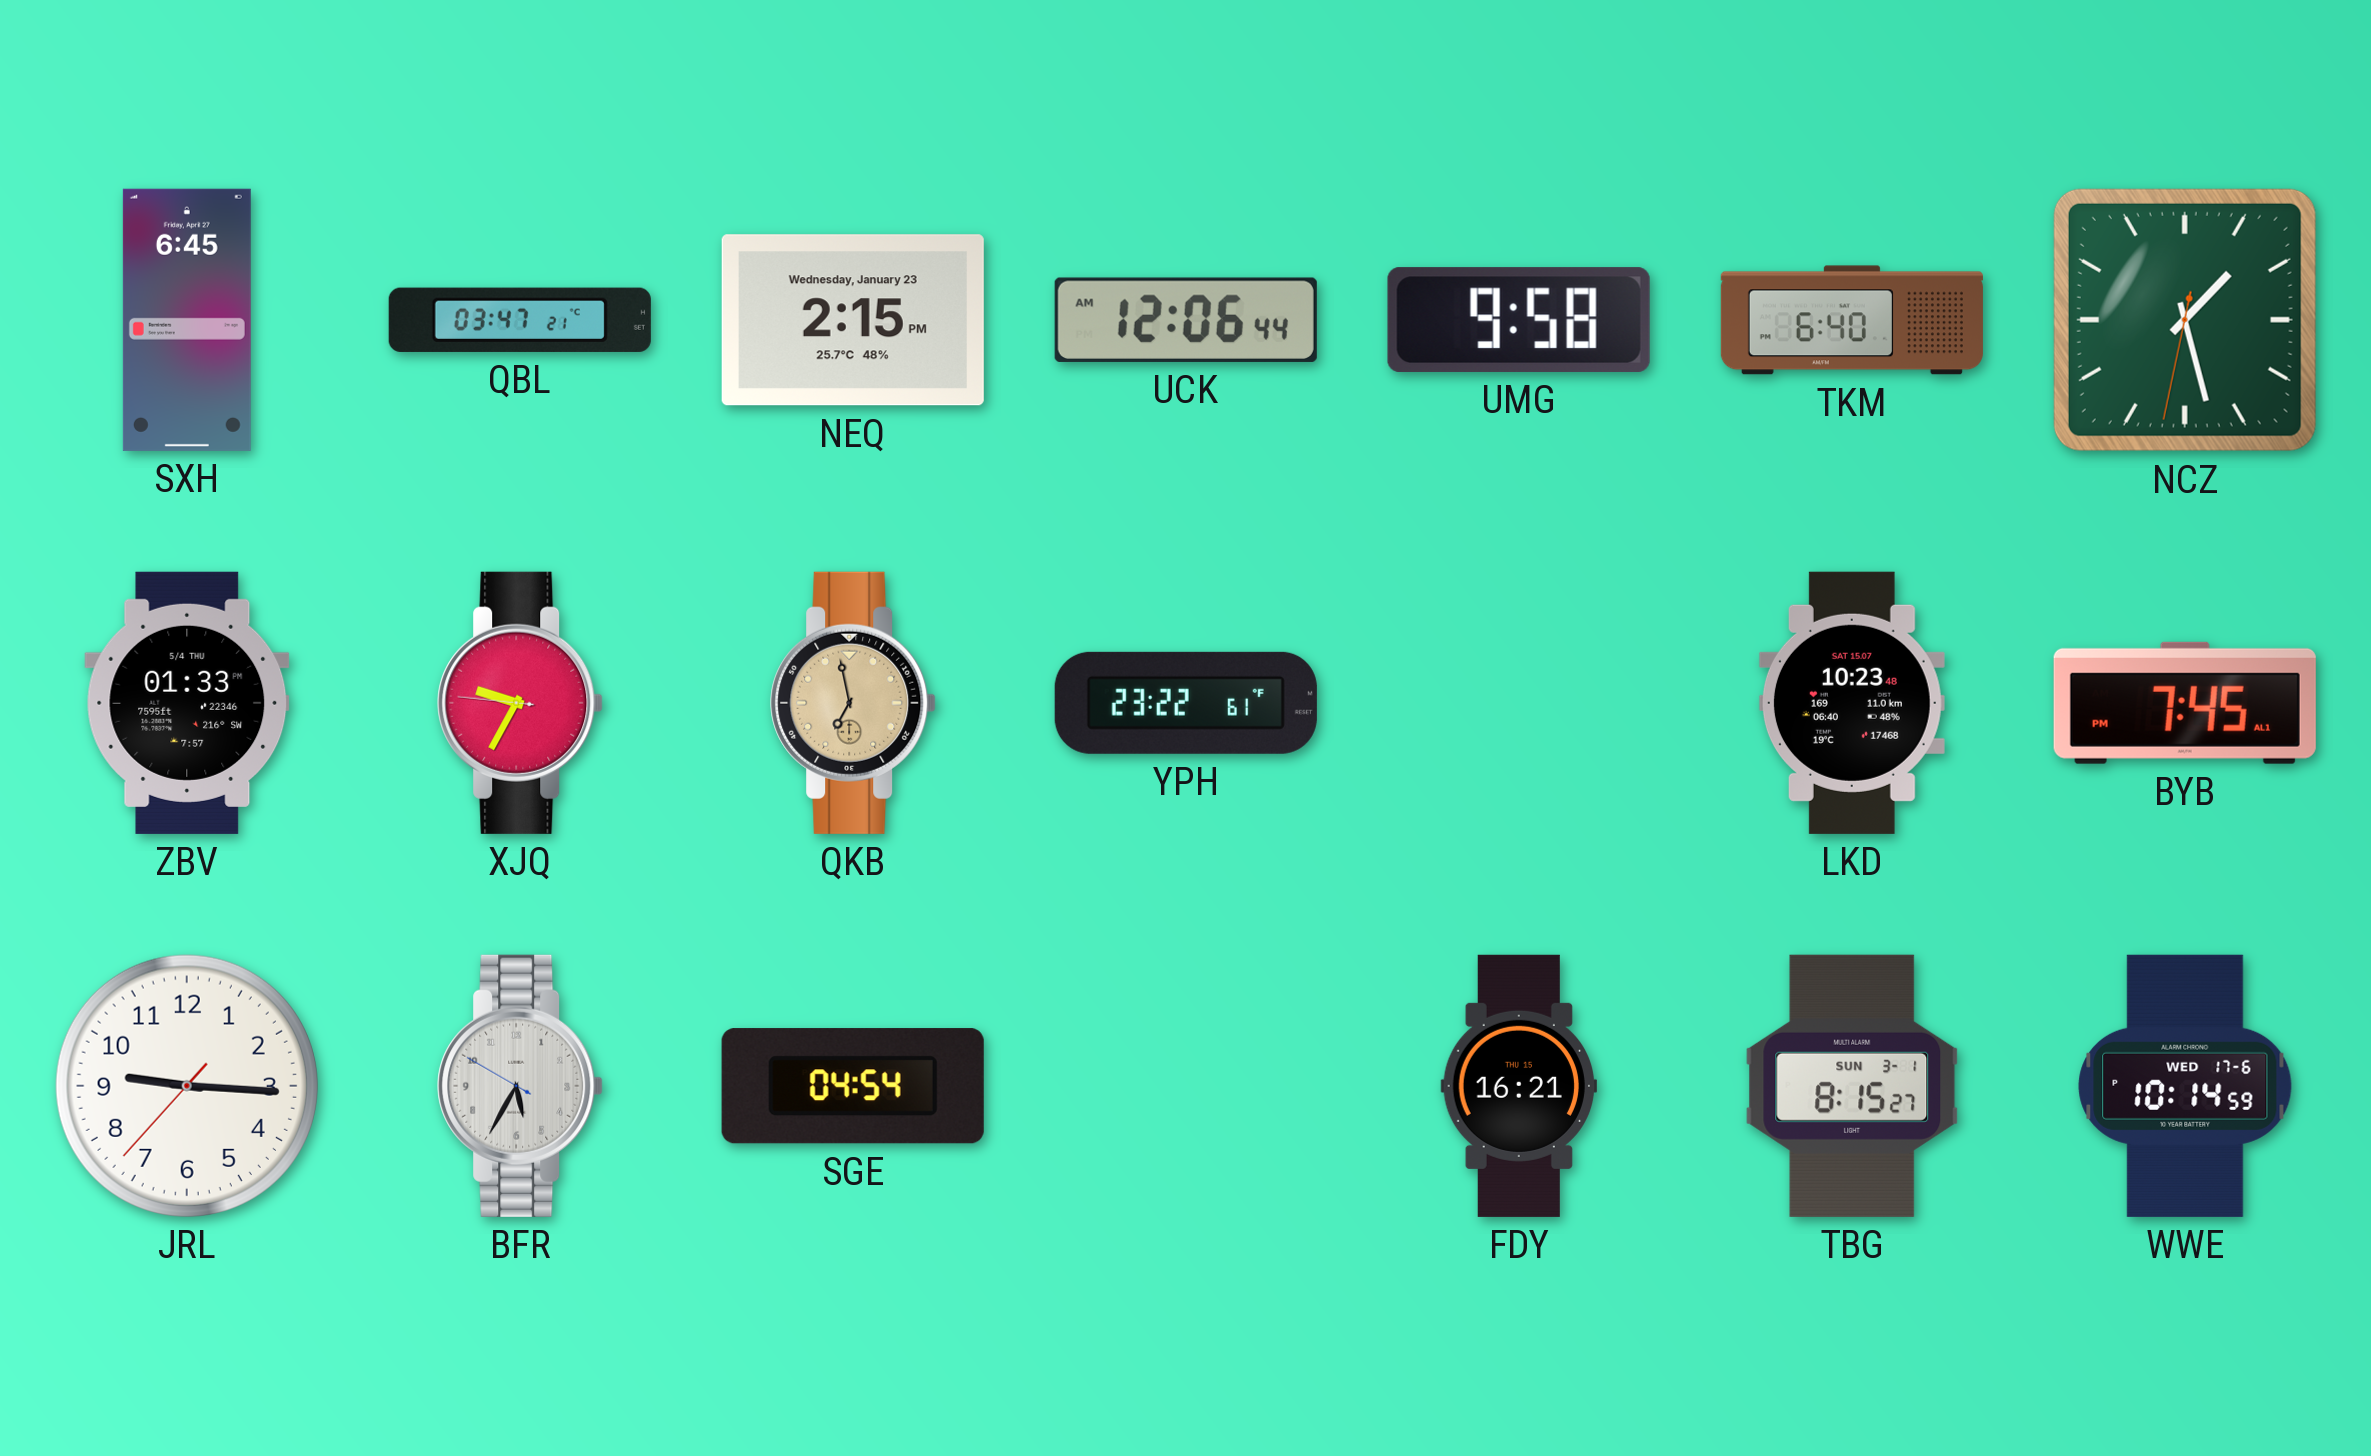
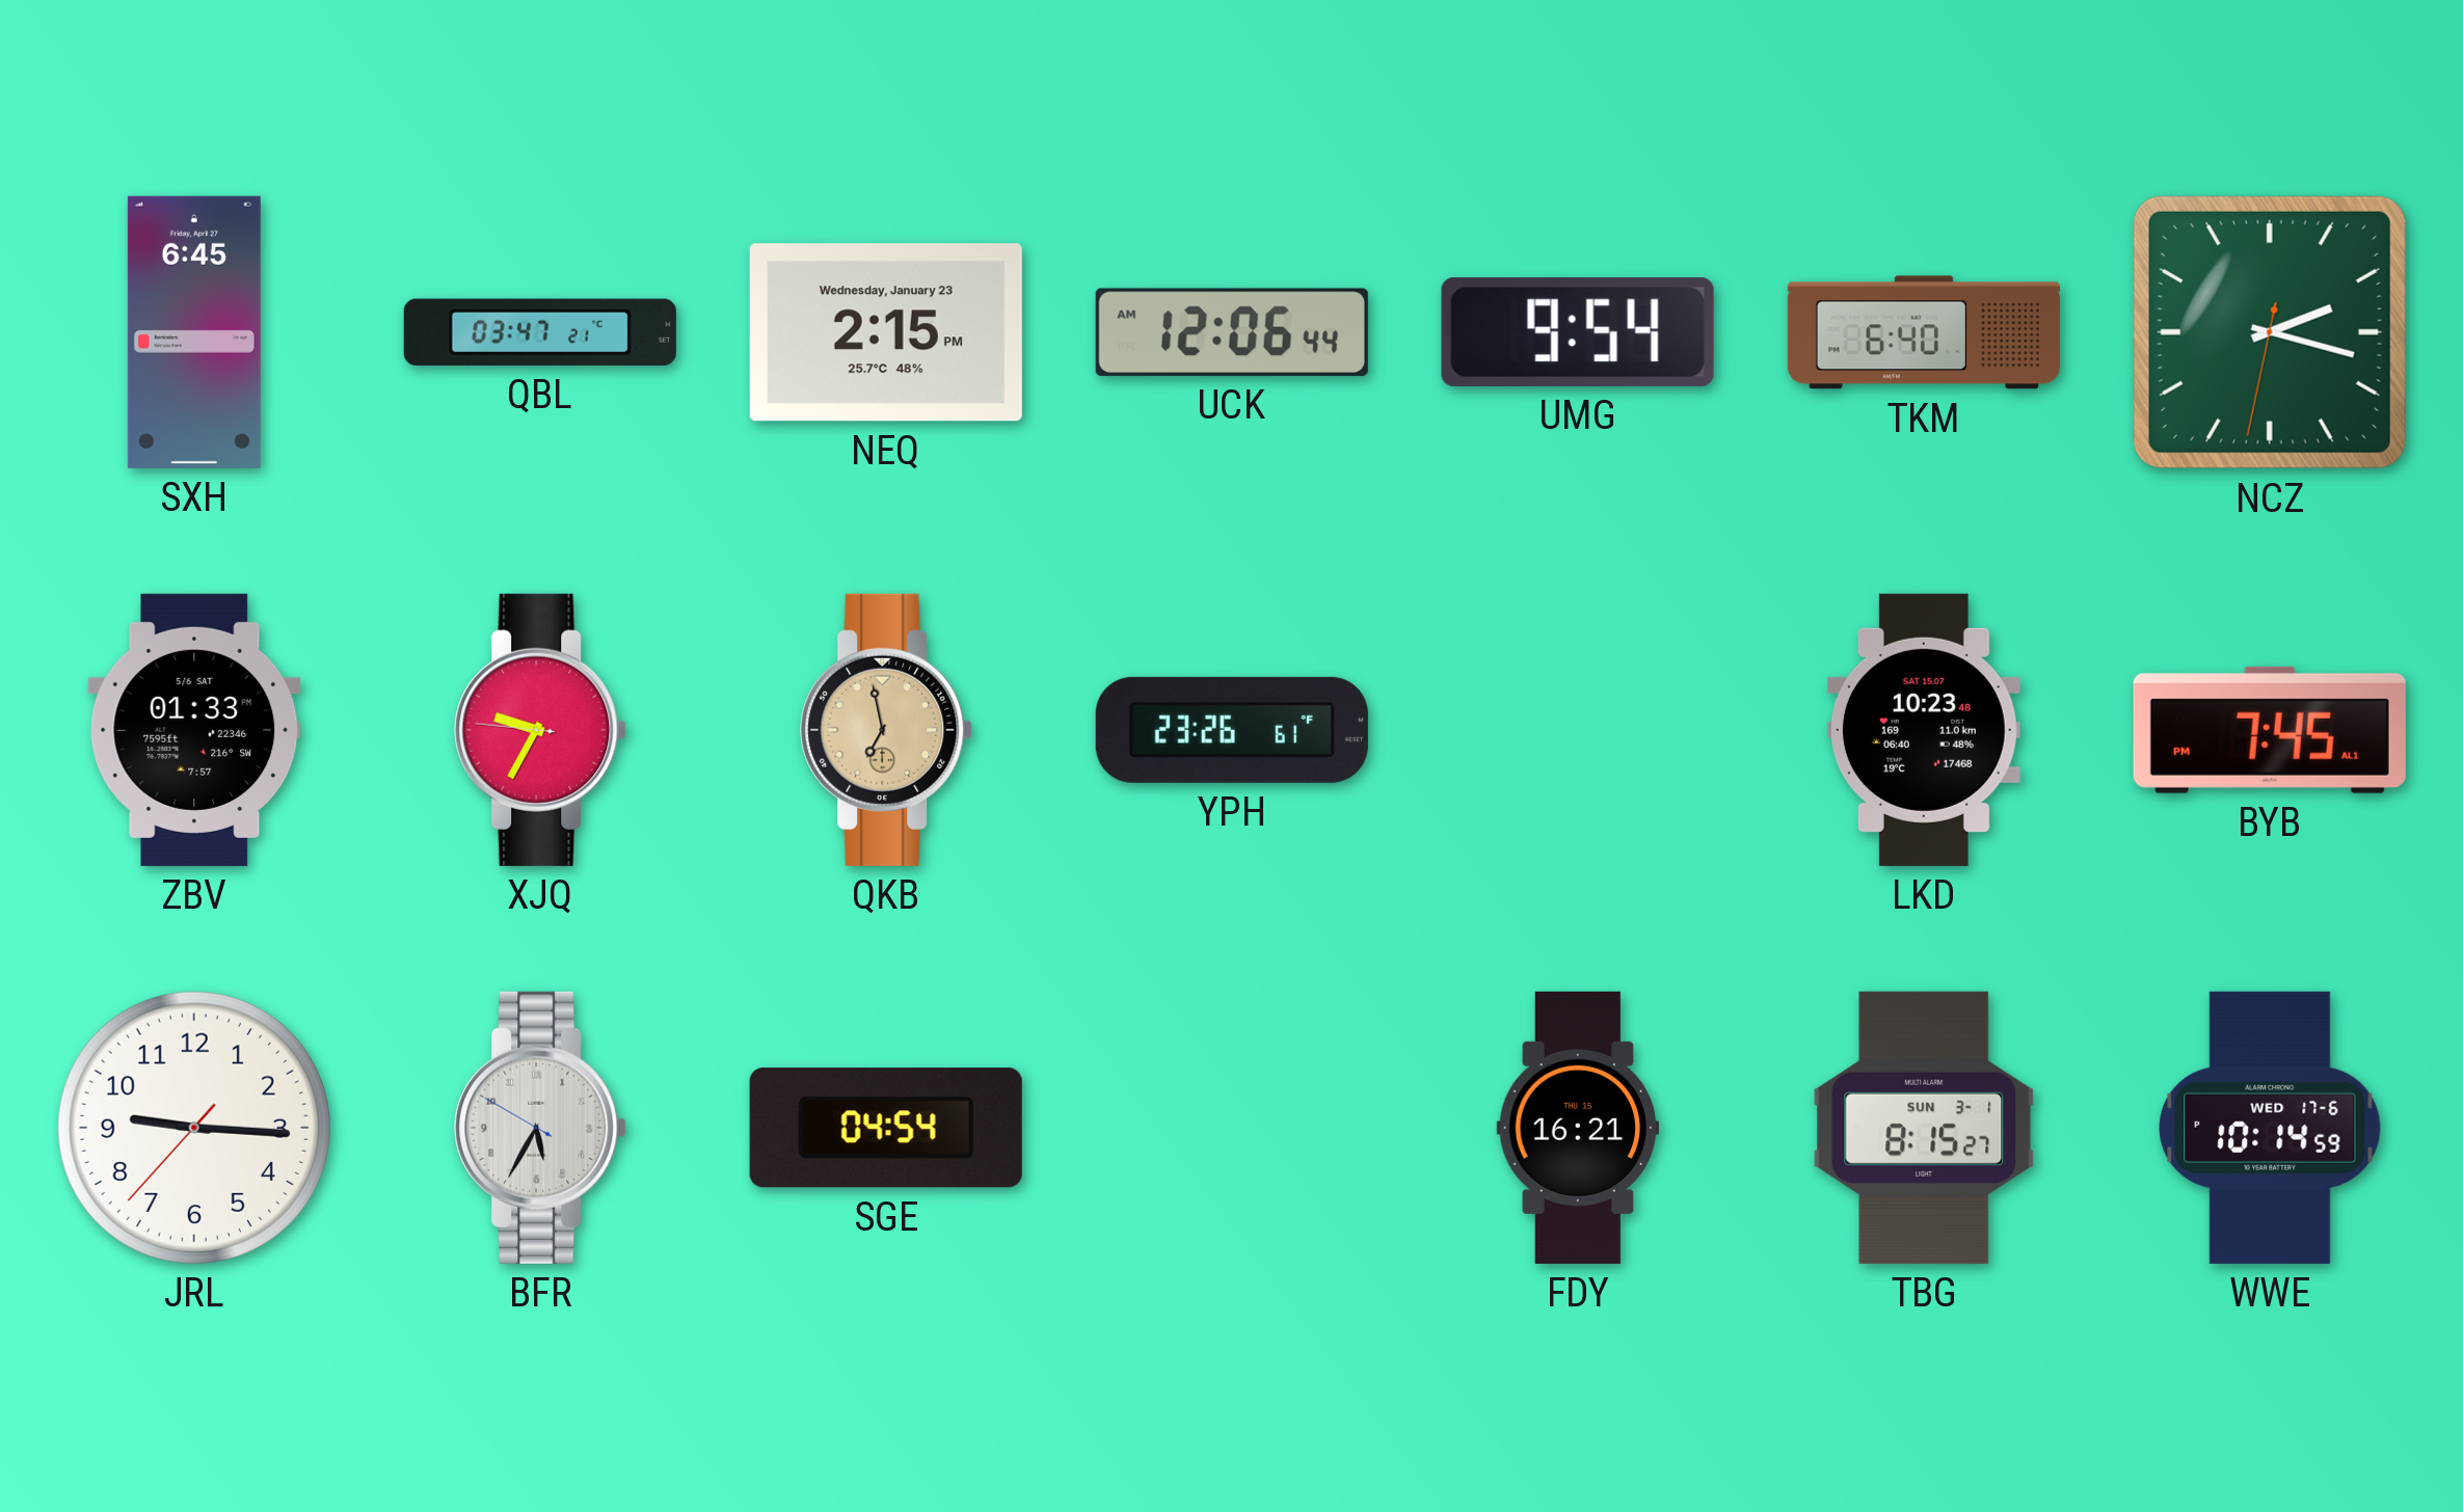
UMG: 9:58 -> 9:54
NCZ: 1:27 -> 2:17
ZBV date: 5/4 THU -> 5/6 SAT
YPH: 23:22 -> 23:26
